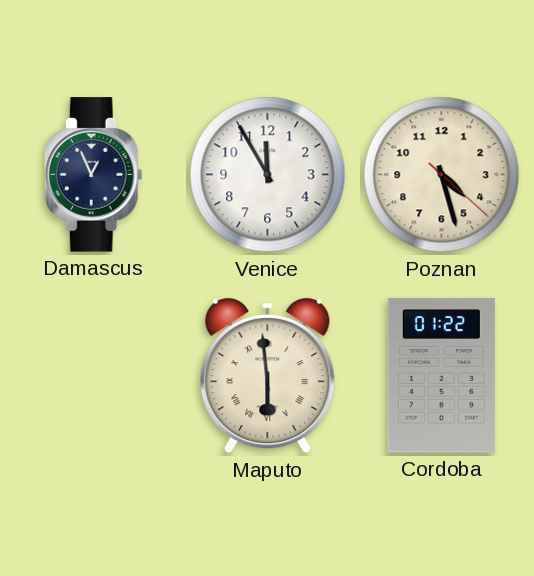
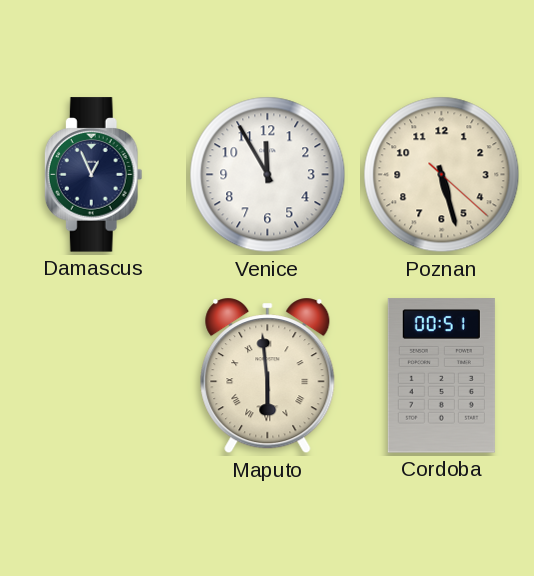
Poznan: 4:27 -> 5:27
Cordoba: 01:22 -> 00:51
